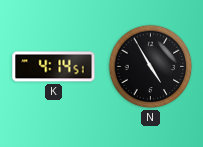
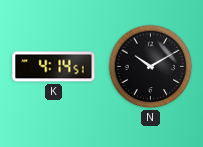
N: 4:55 -> 10:10
